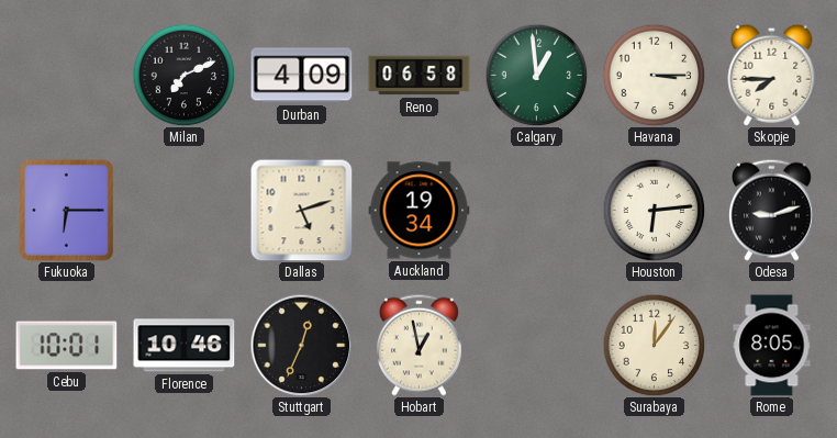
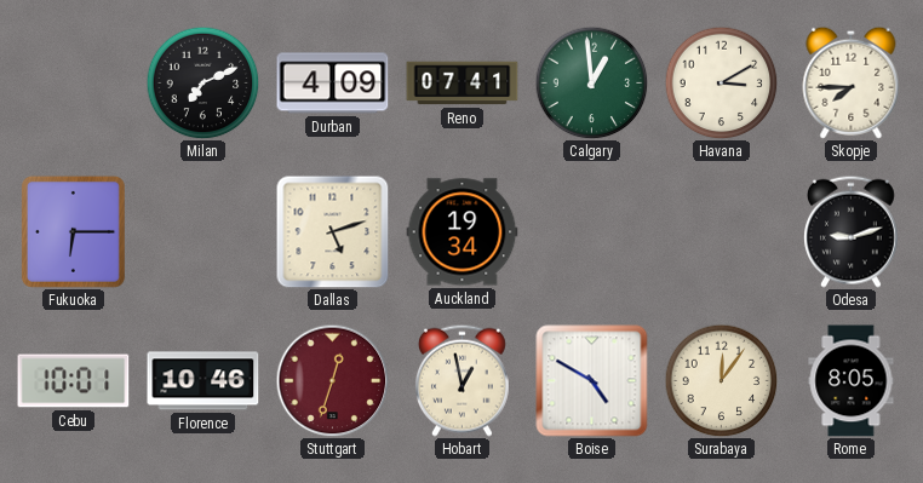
Reno: 06:58 -> 07:41
Havana: 3:15 -> 3:10
Houston: 6:14 -> none
Stuttgart: 12:34 -> 12:33
Stuttgart dial: black -> burgundy
Boise: none -> 4:50
